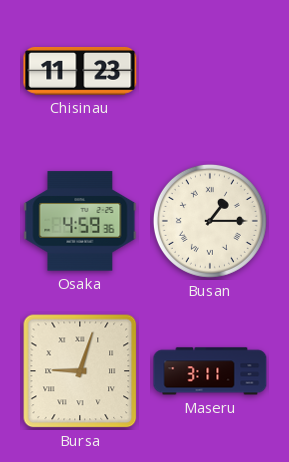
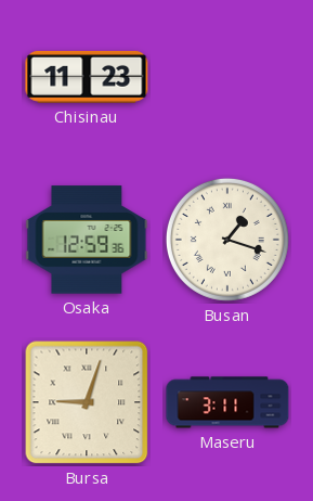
Osaka: 4:59 -> 12:59
Busan: 1:15 -> 1:18
